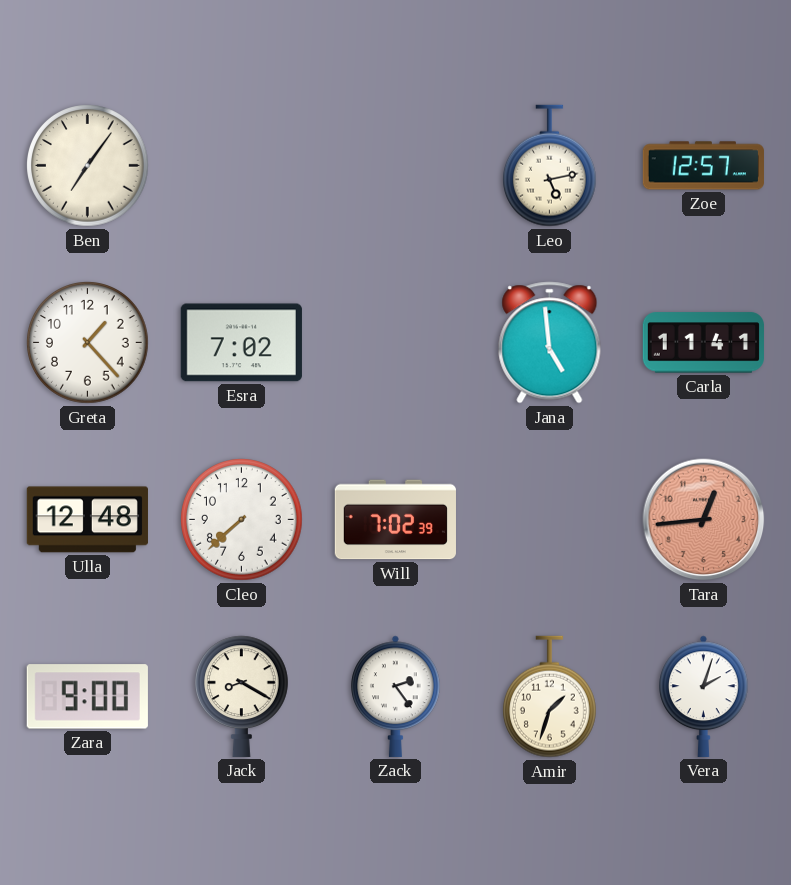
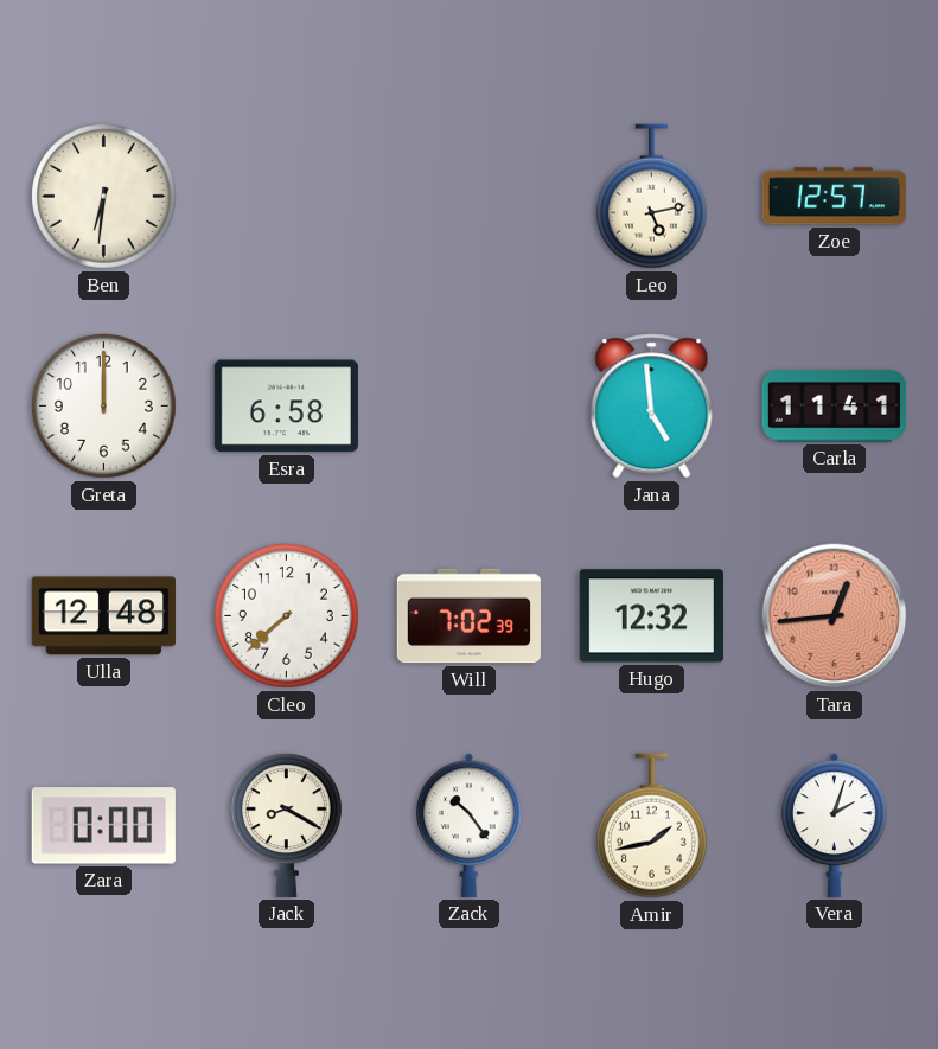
Ben: 7:06 -> 6:31
Greta: 1:23 -> 12:00
Esra: 7:02 -> 6:58
Hugo: none -> 12:32
Zara: 9:00 -> 0:00
Zack: 2:24 -> 10:24
Amir: 1:33 -> 1:43
